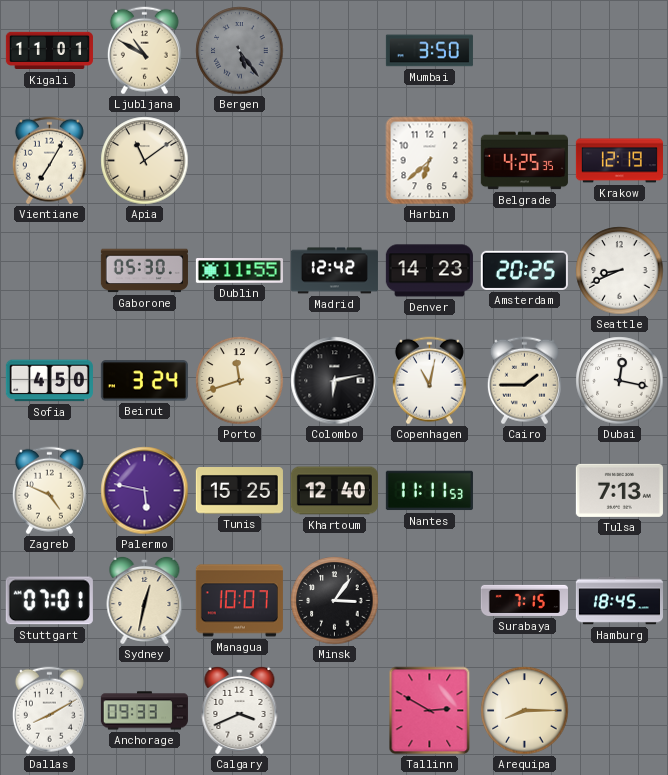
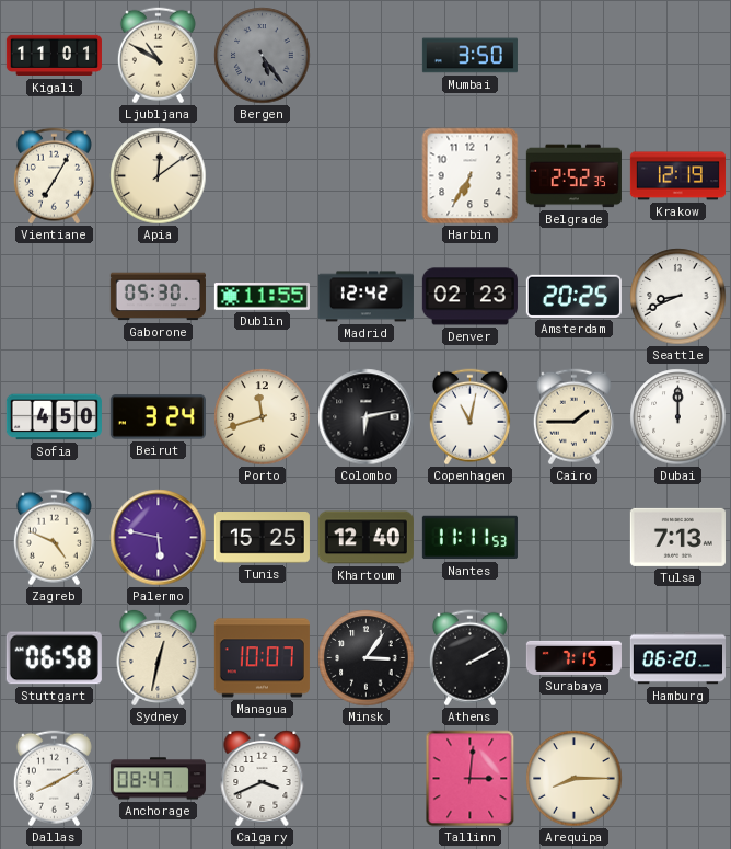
Apia: 11:09 -> 12:09
Harbin: 6:38 -> 6:35
Belgrade: 4:25 -> 2:52
Denver: 14:23 -> 02:23
Dubai: 12:17 -> 12:00
Stuttgart: 07:01 -> 06:58
Athens: none -> 2:10
Hamburg: 18:45 -> 06:20
Anchorage: 09:33 -> 08:47
Tallinn: 2:50 -> 3:01
